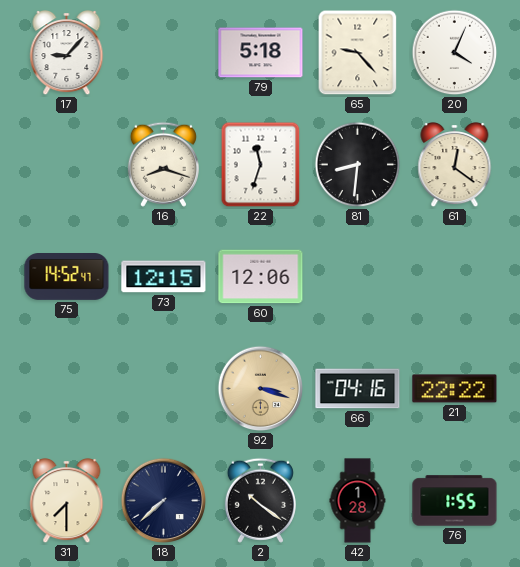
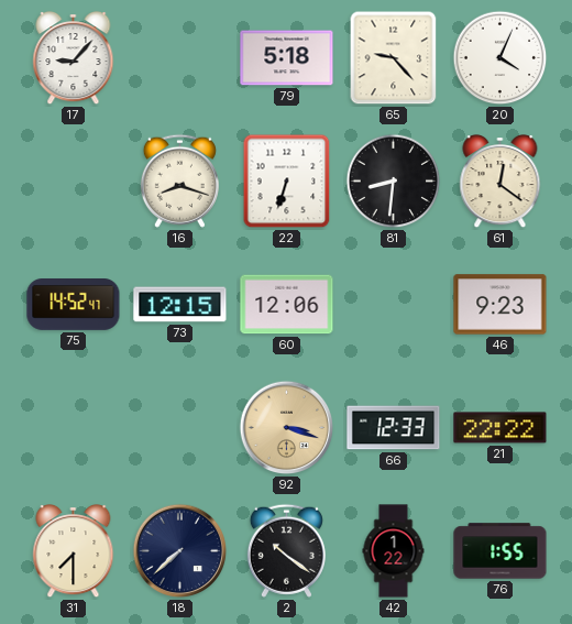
22: 11:33 -> 6:33
46: none -> 9:23
66: 04:16 -> 12:33
42: 1:28 -> 1:22
